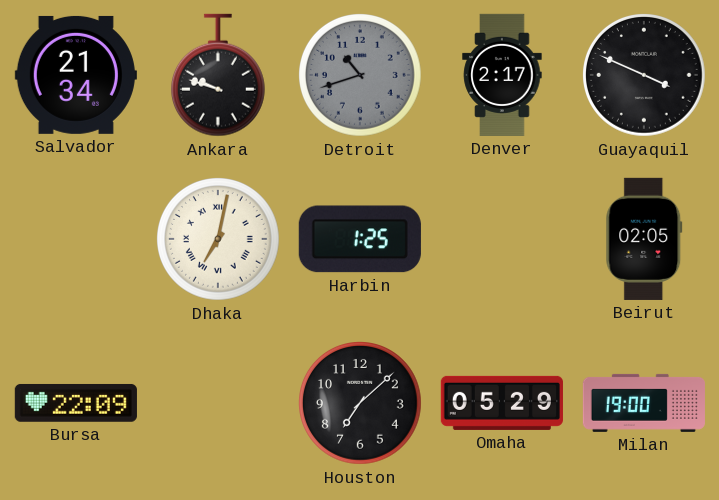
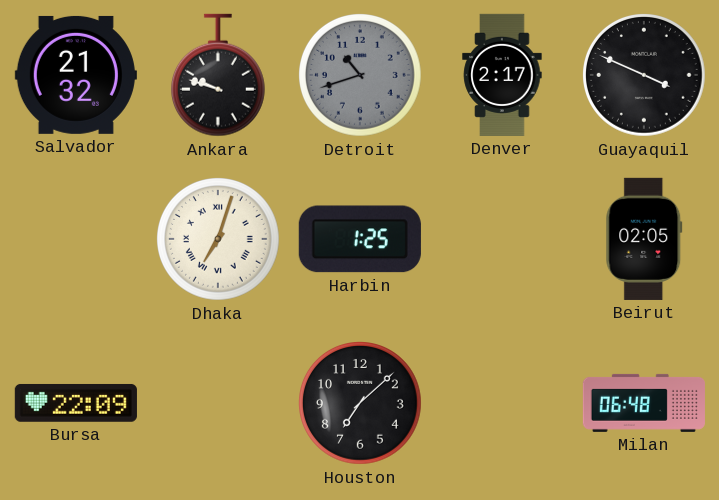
Salvador: 21:34 -> 21:32
Dhaka: 7:02 -> 7:03
Omaha: 05:29 -> none
Milan: 19:00 -> 06:48
